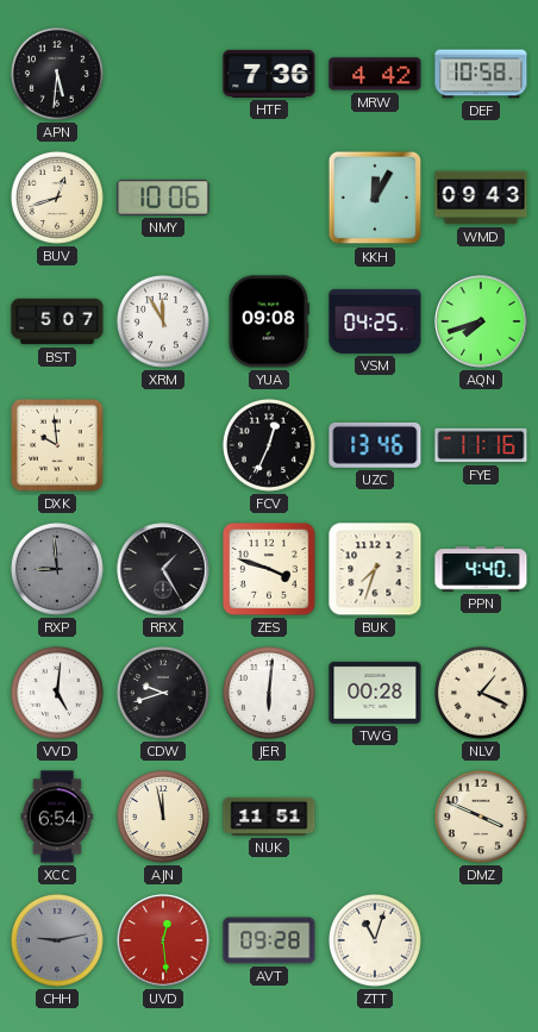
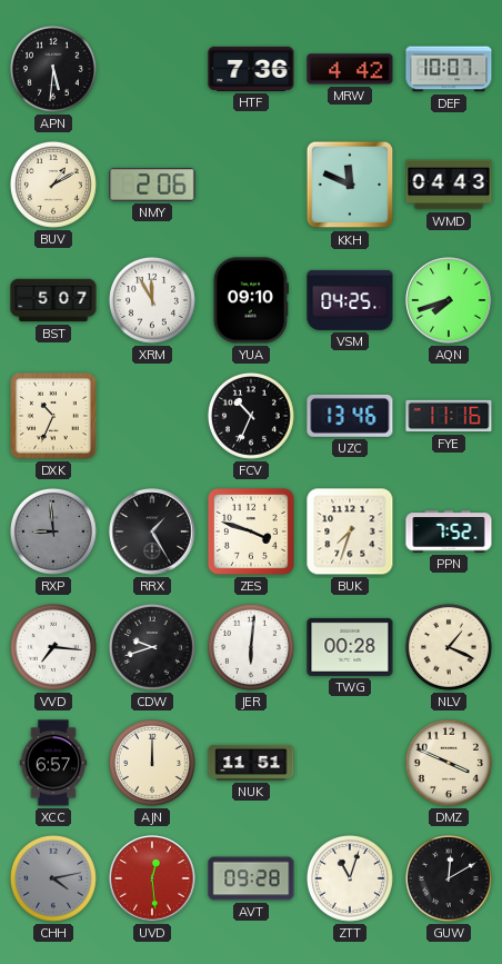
DEF: 10:58 -> 10:07
BUV: 12:42 -> 1:10
NMY: 10:06 -> 2:06
KKH: 12:05 -> 11:49
WMD: 09:43 -> 04:43
YUA: 09:08 -> 09:10
DXK: 9:59 -> 10:34
FCV: 12:34 -> 10:34
PPN: 4:40 -> 7:52
VVD: 5:01 -> 7:16
XCC: 6:54 -> 6:57
AJN: 11:58 -> 12:00
CHH: 9:13 -> 4:13
GUW: none -> 12:10
